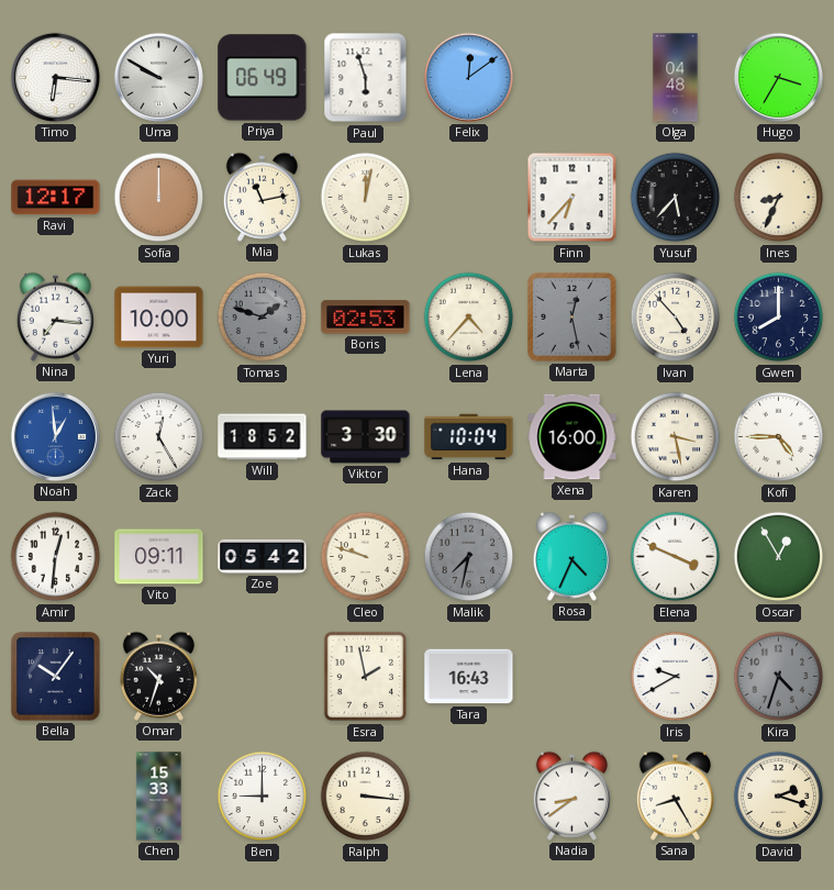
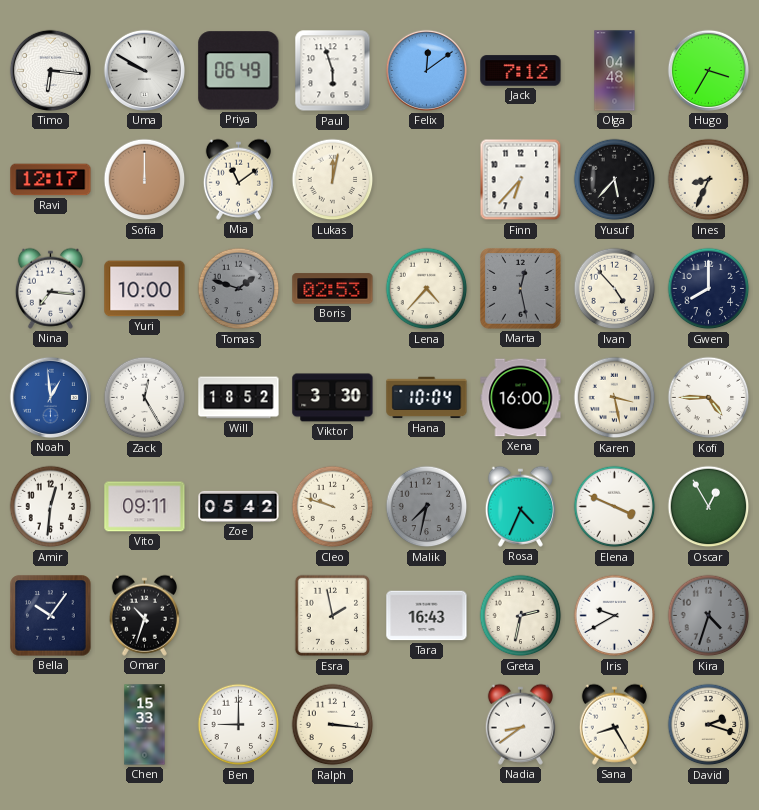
Jack: none -> 7:12
Mia: 11:13 -> 11:09
Greta: none -> 2:32
